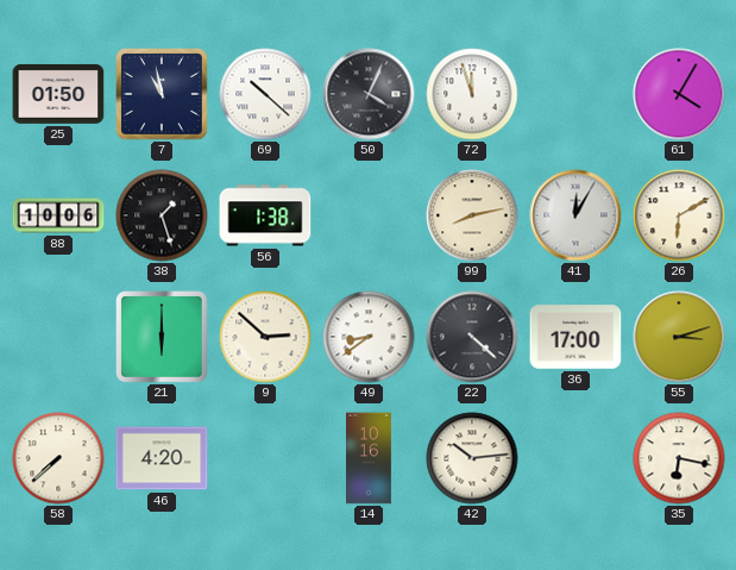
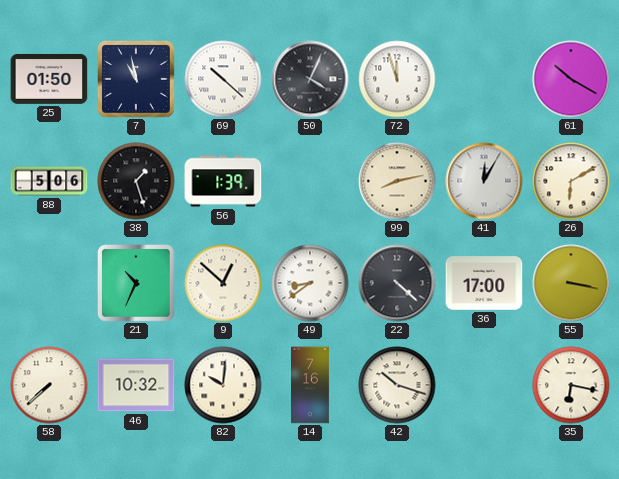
61: 4:05 -> 10:20
88: 10:06 -> 5:06
56: 1:38 -> 1:39
21: 6:00 -> 10:34
9: 2:52 -> 12:52
55: 3:12 -> 3:17
46: 4:20 -> 10:32
82: none -> 10:01
14: 10:16 -> 7:16
42: 10:14 -> 10:18
